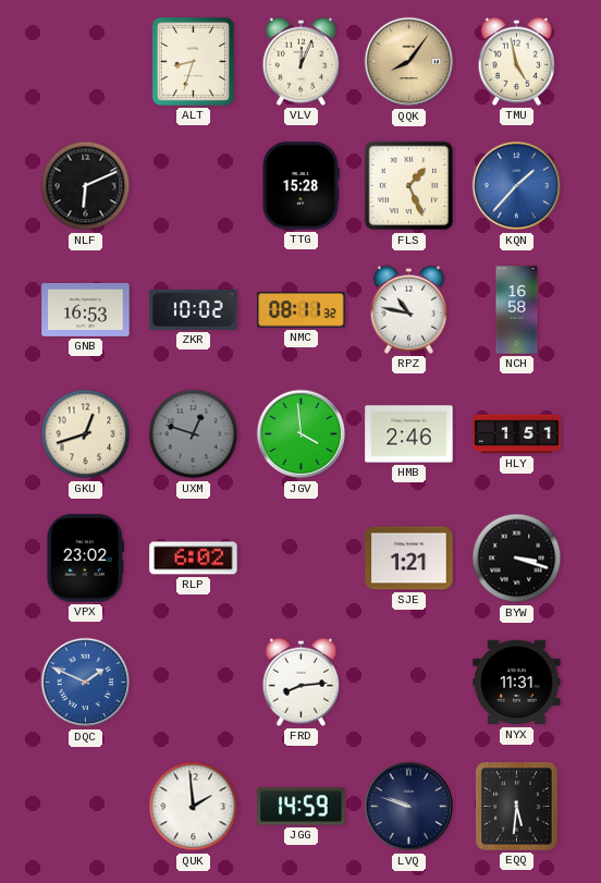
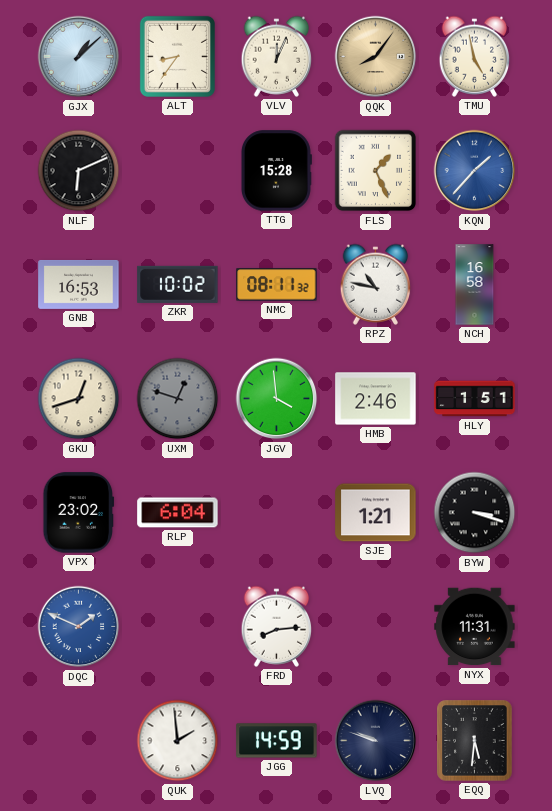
GJX: none -> 1:08
ALT: 8:33 -> 8:36
RLP: 6:02 -> 6:04
